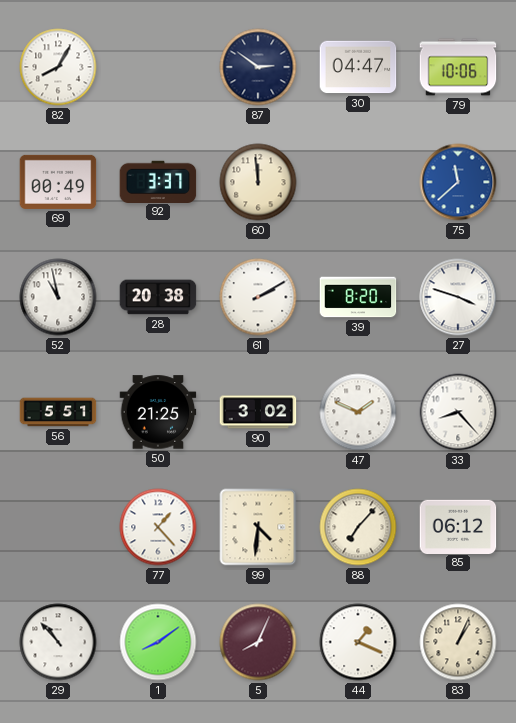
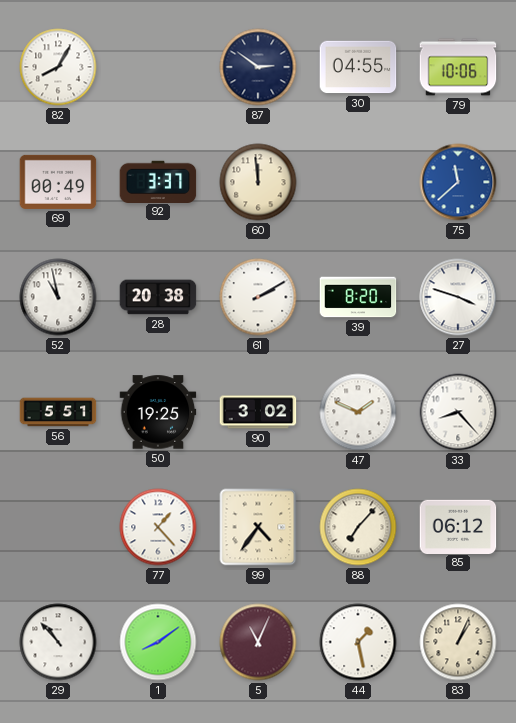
30: 04:47 -> 04:55
50: 21:25 -> 19:25
99: 4:31 -> 4:36
5: 8:04 -> 11:04
44: 1:19 -> 1:28
